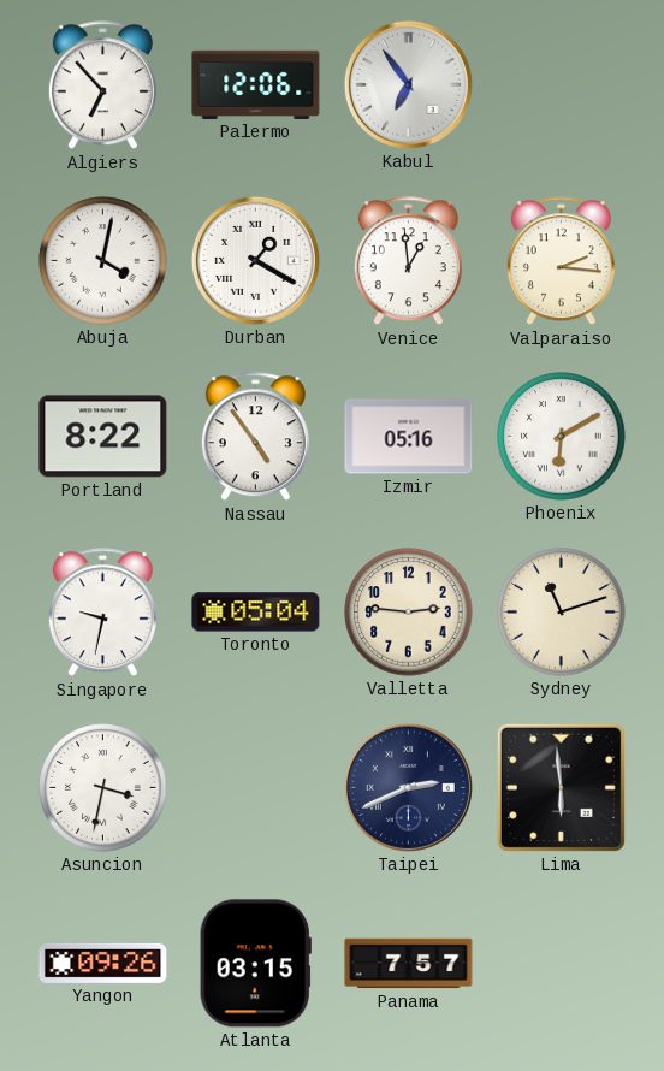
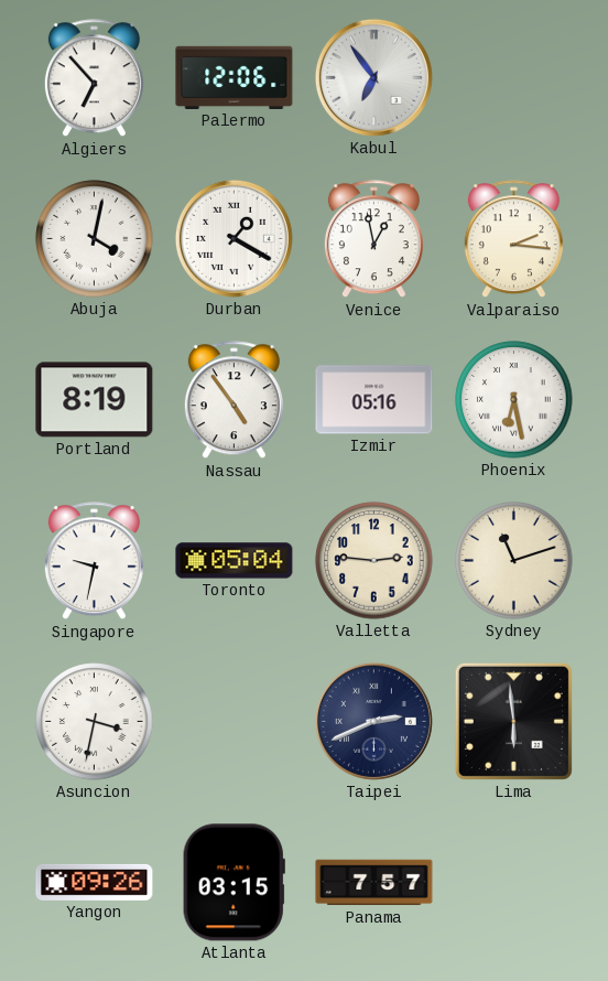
Venice: 12:59 -> 12:58
Portland: 8:22 -> 8:19
Phoenix: 6:10 -> 6:28
